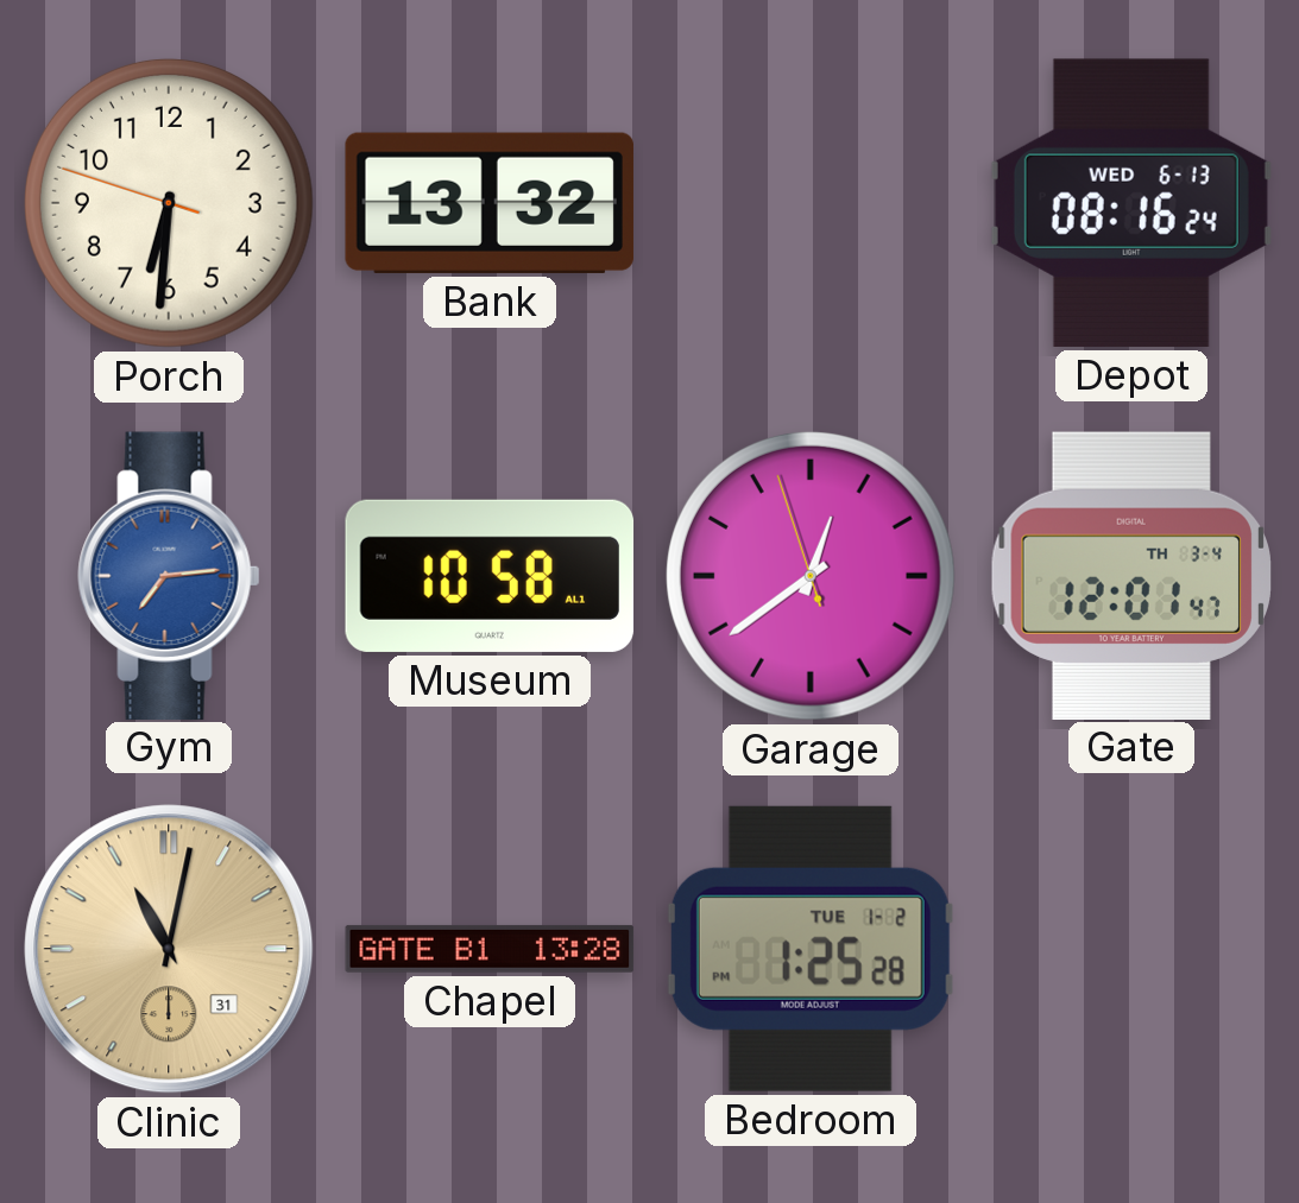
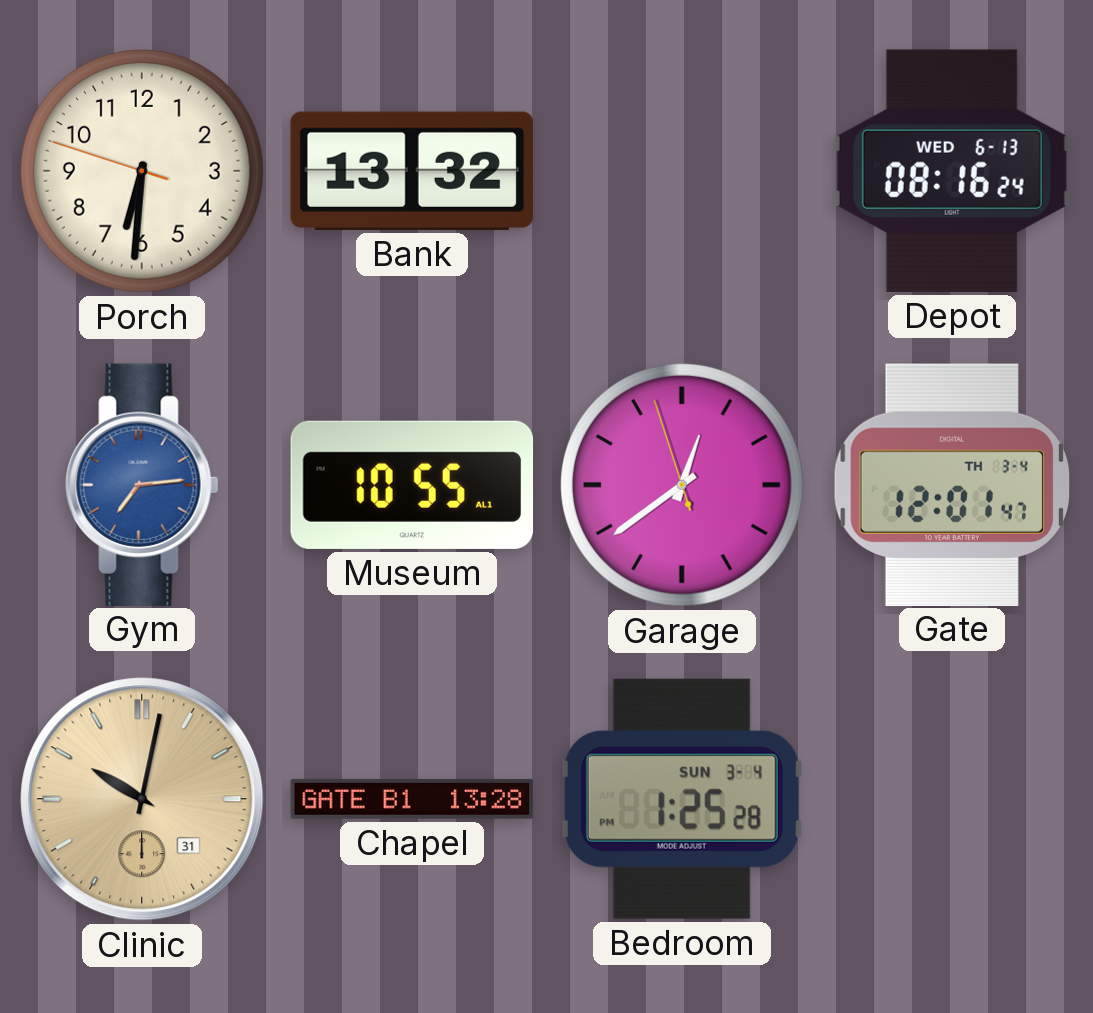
Museum: 10:58 -> 10:55
Clinic: 11:02 -> 10:02
Bedroom date: TUE 1-2 -> SUN 3-4
